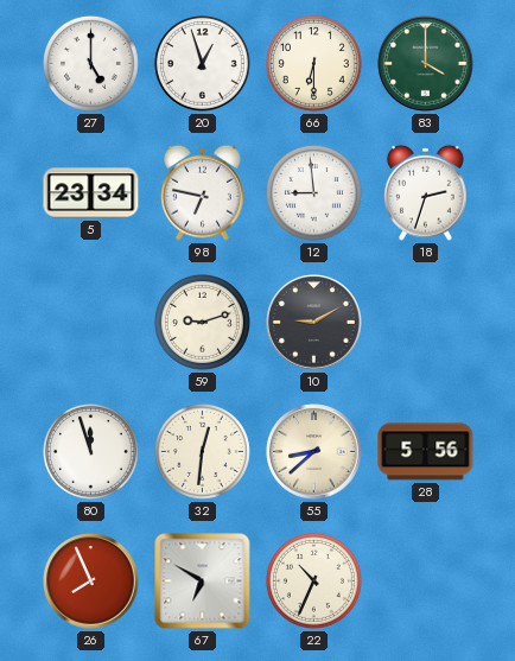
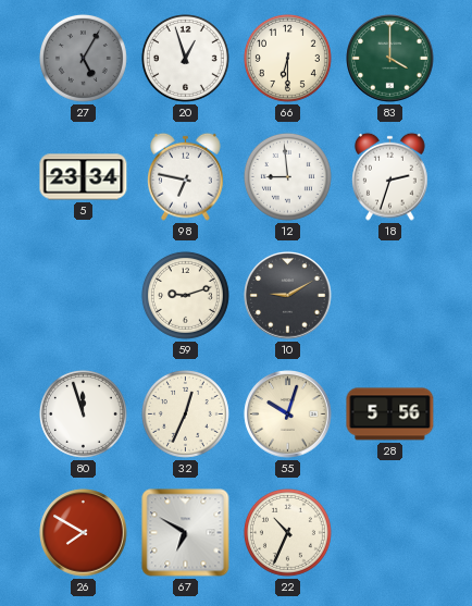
27: 5:00 -> 5:05
27 dial: white -> grey
32: 12:31 -> 12:34
55: 8:38 -> 10:03
26: 7:56 -> 7:50
